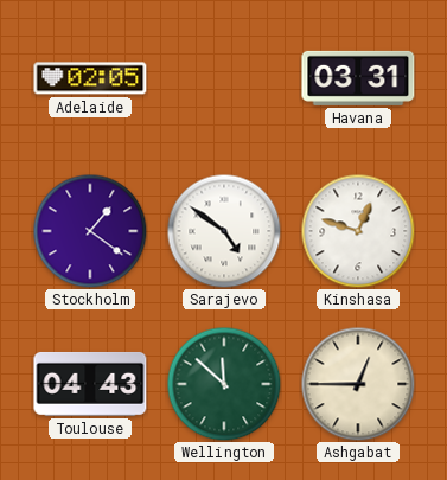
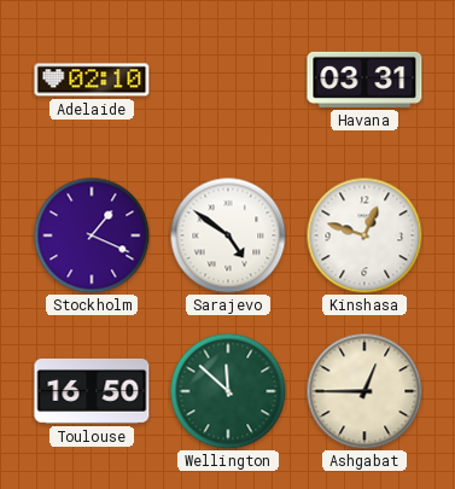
Adelaide: 02:05 -> 02:10
Stockholm: 1:21 -> 1:19
Toulouse: 04:43 -> 16:50
